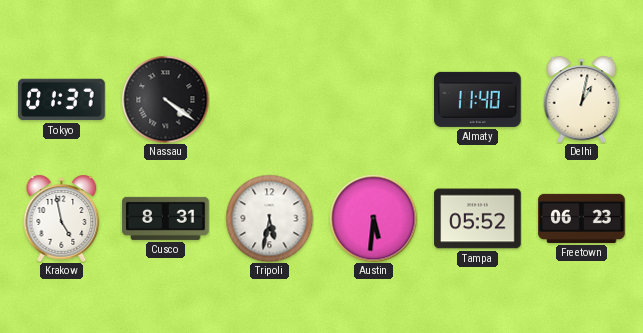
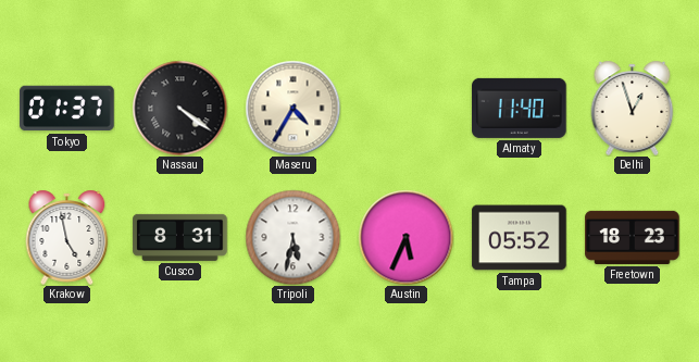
Maseru: none -> 4:35
Delhi: 1:02 -> 12:57
Austin: 5:31 -> 5:34
Freetown: 06:23 -> 18:23
